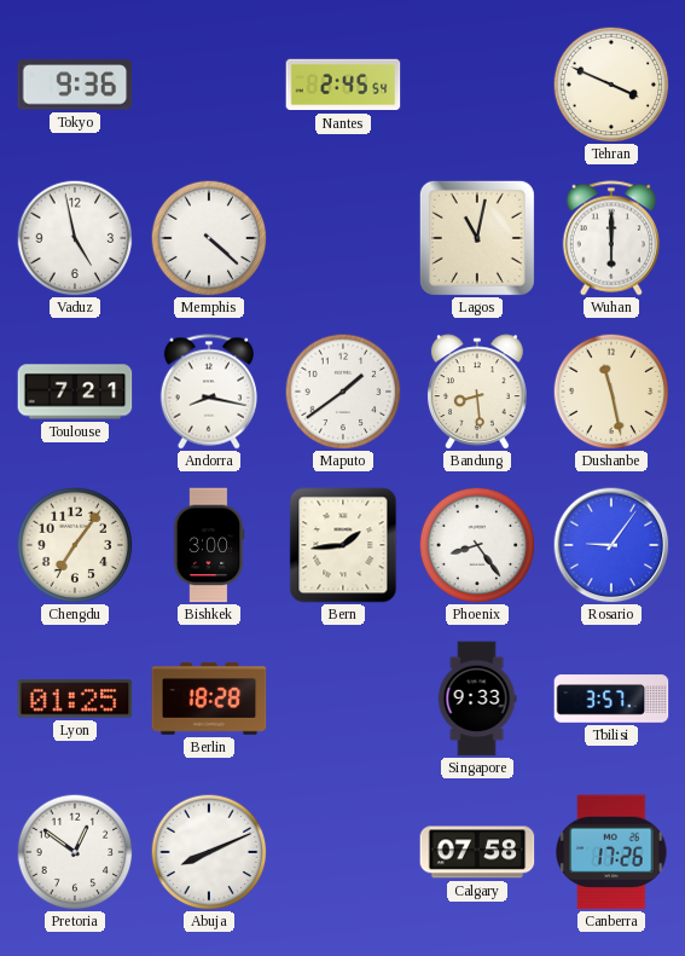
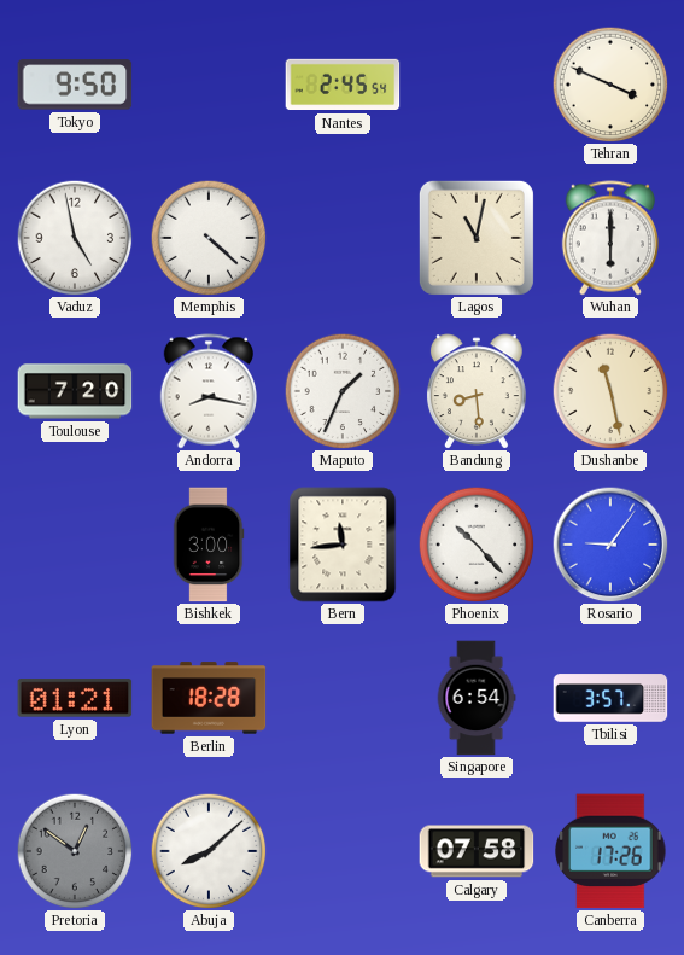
Tokyo: 9:36 -> 9:50
Toulouse: 7:21 -> 7:20
Maputo: 1:39 -> 1:34
Chengdu: 7:06 -> none
Bern: 1:44 -> 11:44
Phoenix: 8:24 -> 10:23
Lyon: 01:25 -> 01:21
Singapore: 9:33 -> 6:54
Pretoria dial: white -> grey
Abuja: 8:11 -> 8:08
